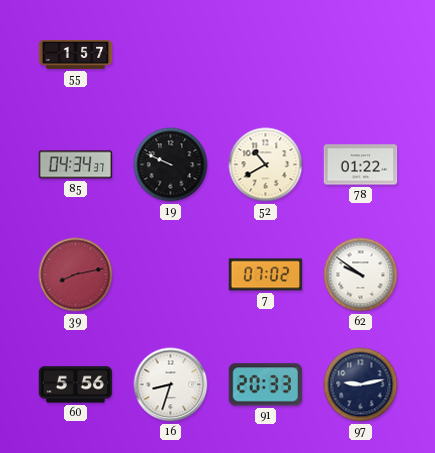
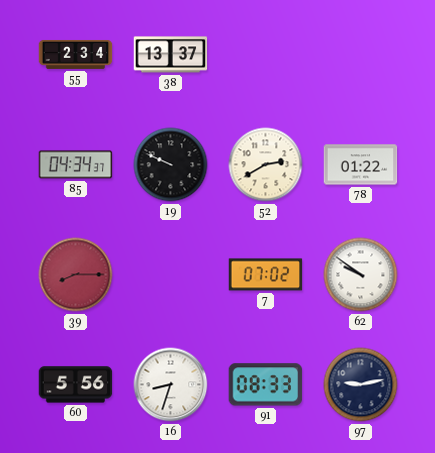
55: 1:57 -> 2:34
38: none -> 13:37
52: 10:40 -> 2:40
39: 8:13 -> 8:15
91: 20:33 -> 08:33
